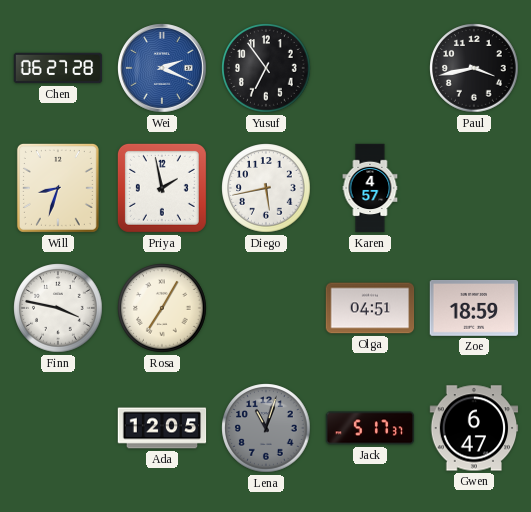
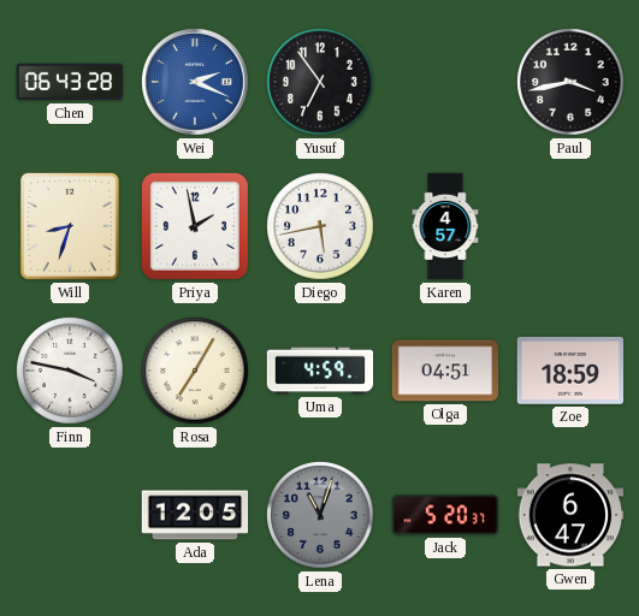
Chen: 06:27 -> 06:43
Uma: none -> 4:59
Jack: 5:17 -> 5:20
